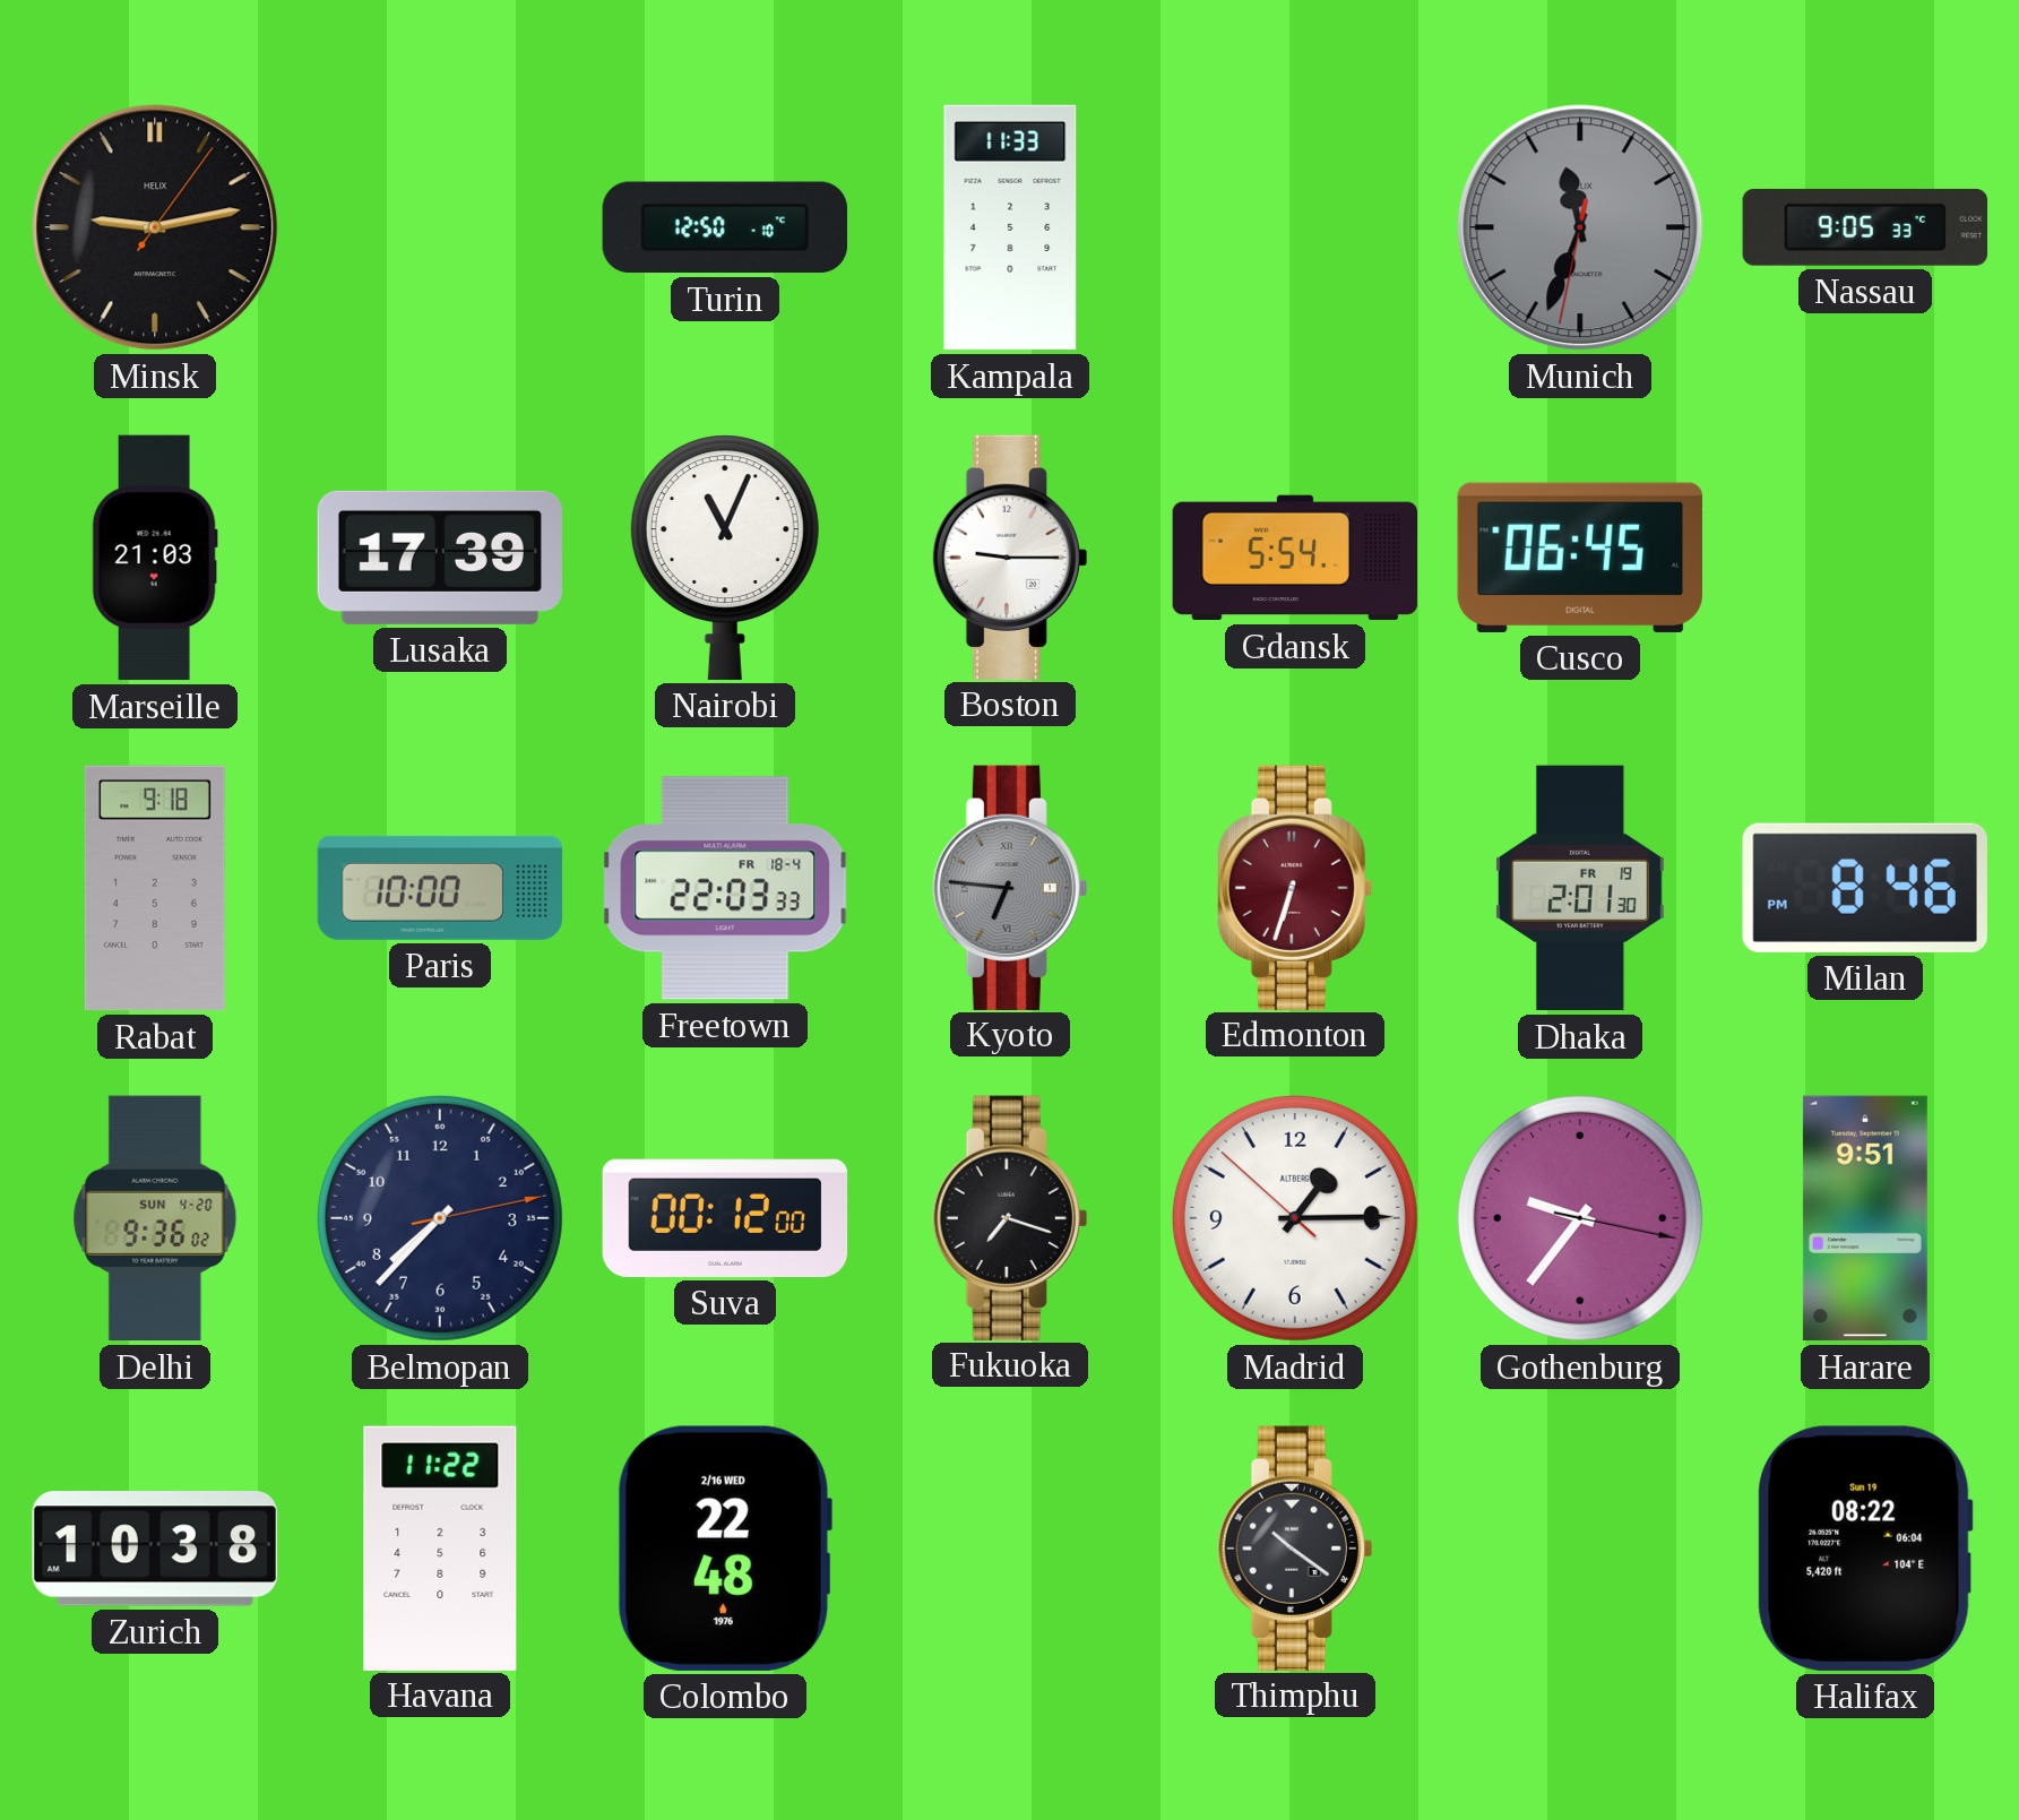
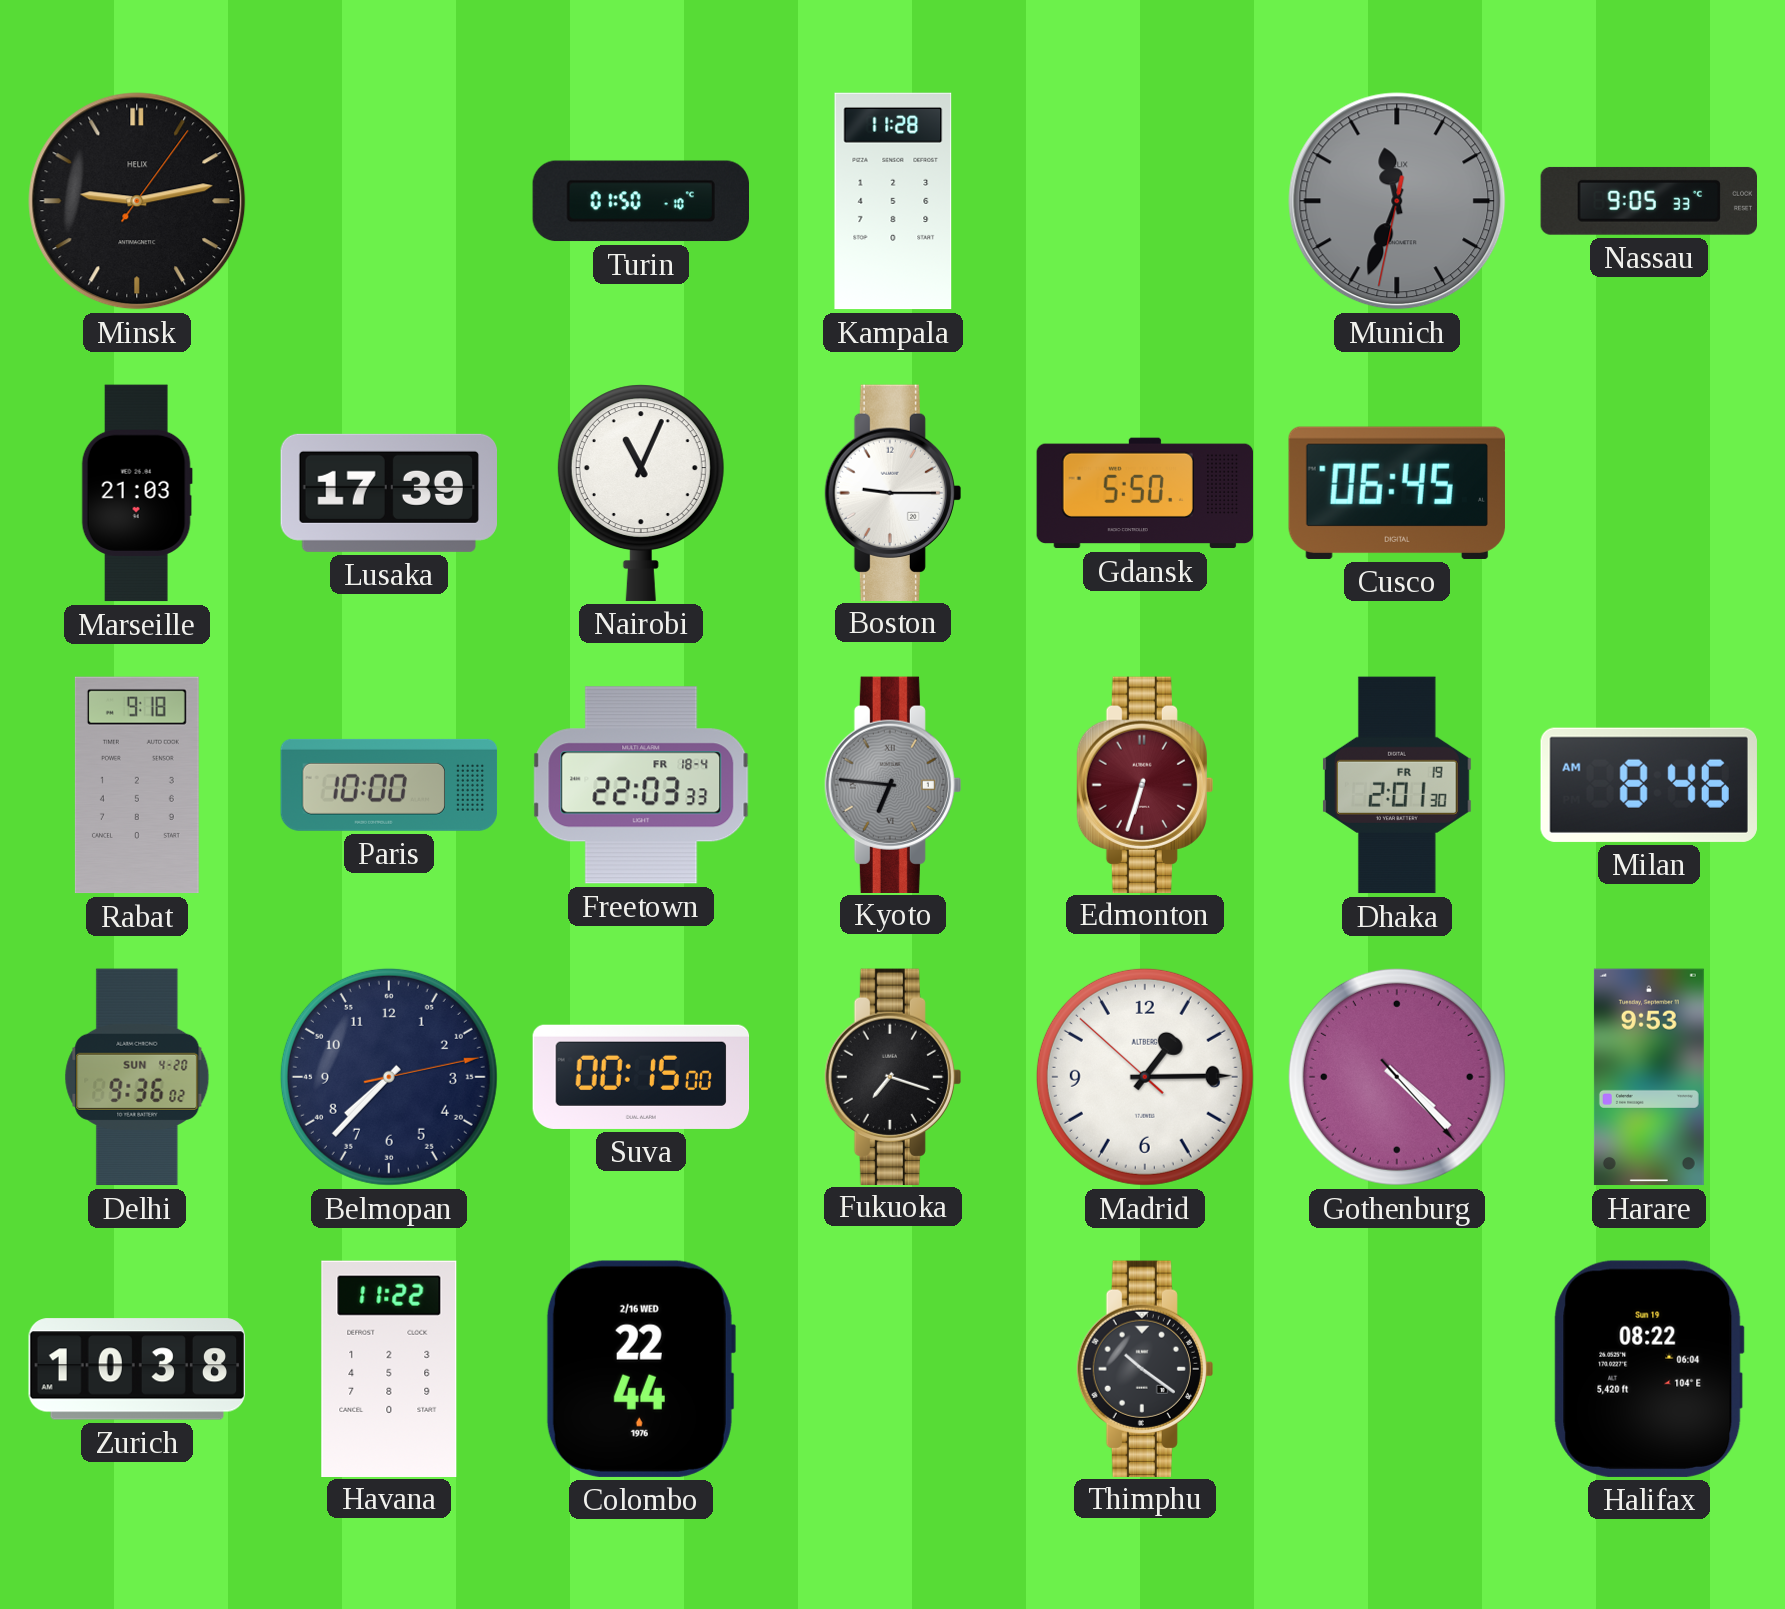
Turin: 12:50 -> 01:50
Kampala: 11:33 -> 11:28
Gdansk: 5:54 -> 5:50
Milan: 8:46 PM -> 8:46 AM
Suva: 00:12 -> 00:15
Gothenburg: 9:36 -> 4:22
Harare: 9:51 -> 9:53
Colombo: 22:48 -> 22:44
